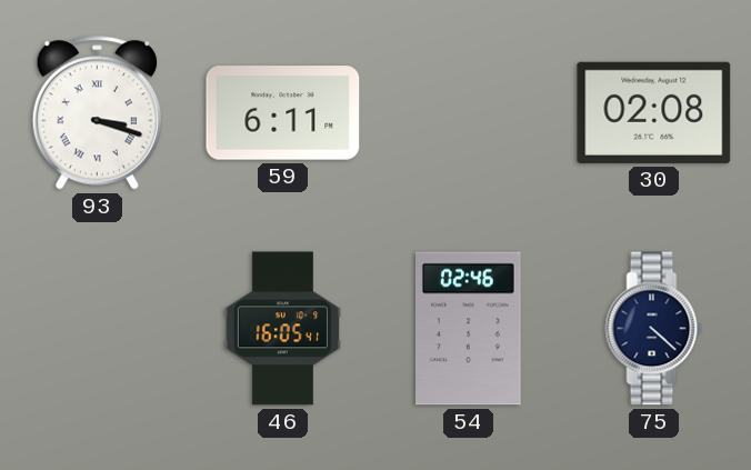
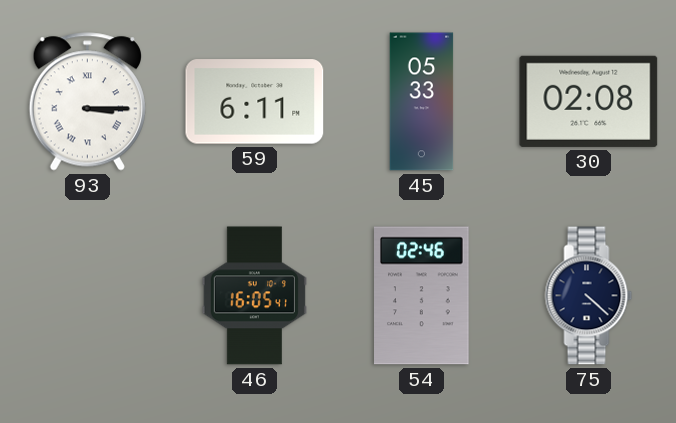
93: 3:18 -> 3:15
45: none -> 05:33
